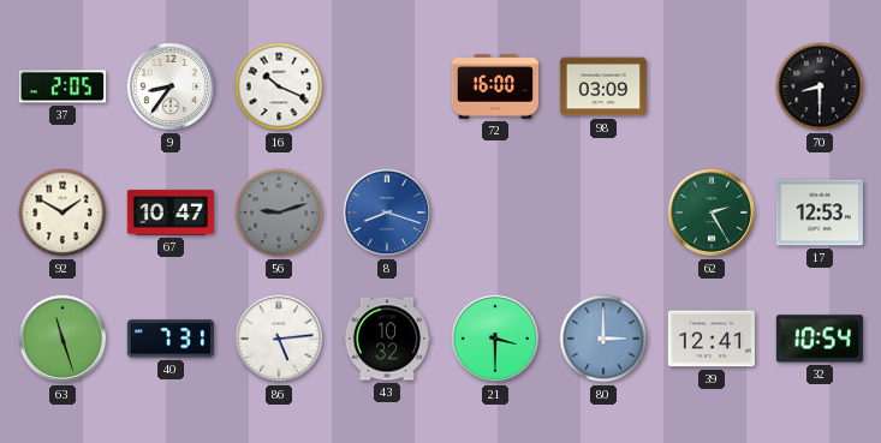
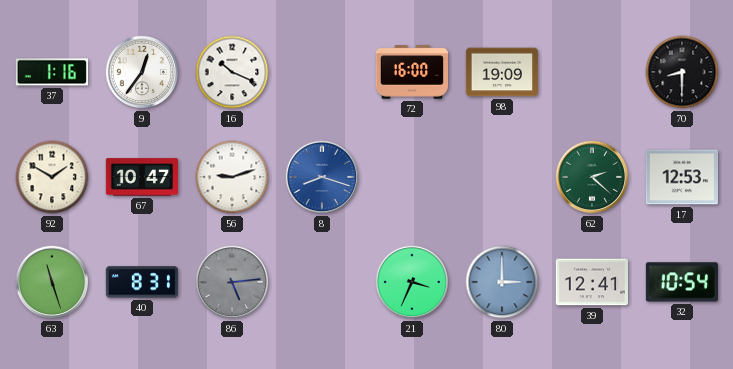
37: 2:05 -> 1:16
9: 8:36 -> 12:36
98: 03:09 -> 19:09
56 dial: grey -> white
62: 2:25 -> 2:22
40: 7:31 -> 8:31
86 dial: white -> grey
43: 10:32 -> none
21: 3:30 -> 3:34
